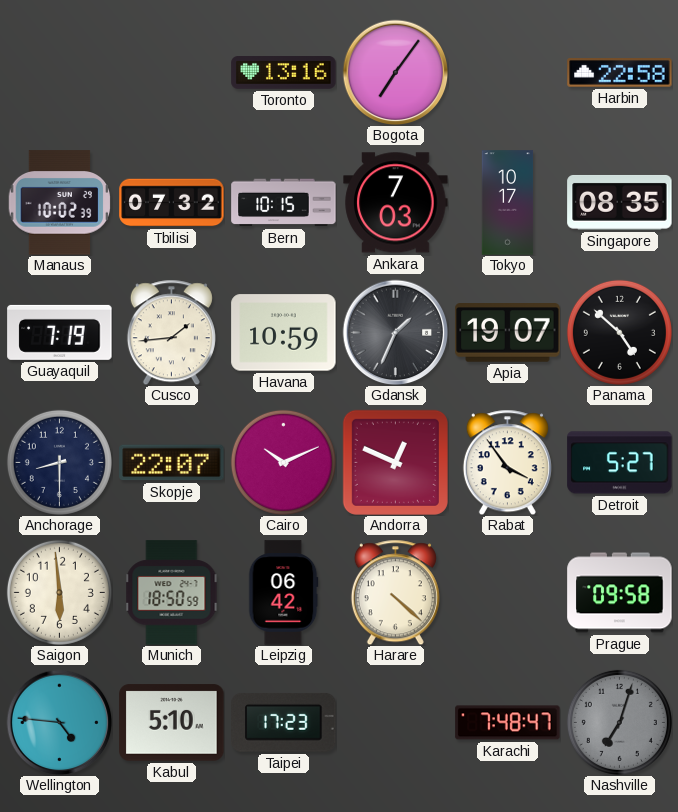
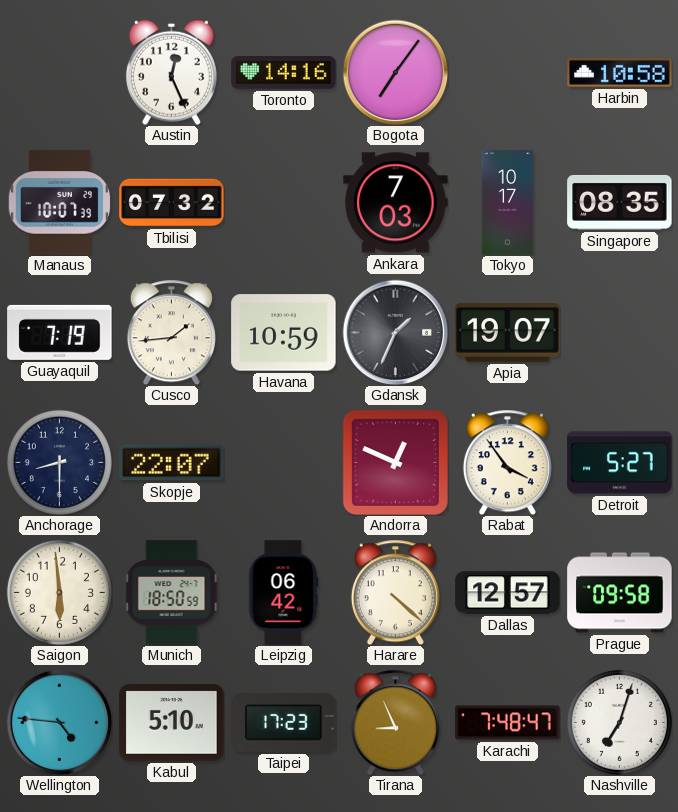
Austin: none -> 12:26
Toronto: 13:16 -> 14:16
Harbin: 22:58 -> 10:58
Manaus: 10:02 -> 10:07
Bern: 10:15 -> none
Panama: 4:52 -> none
Cairo: 10:11 -> none
Dallas: none -> 12:57
Tirana: none -> 8:56
Nashville dial: grey -> white
